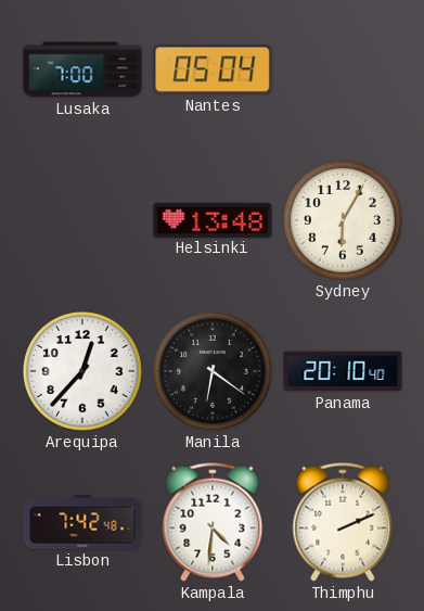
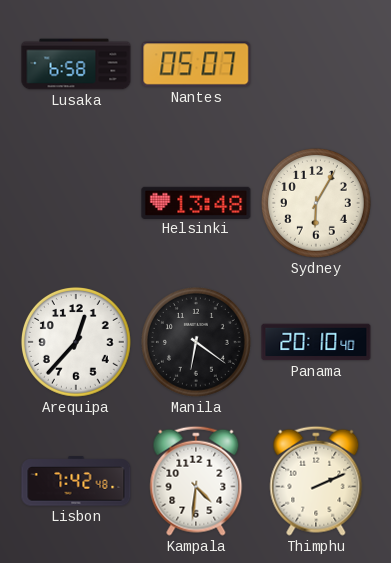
Lusaka: 7:00 -> 6:58
Nantes: 05:04 -> 05:07
